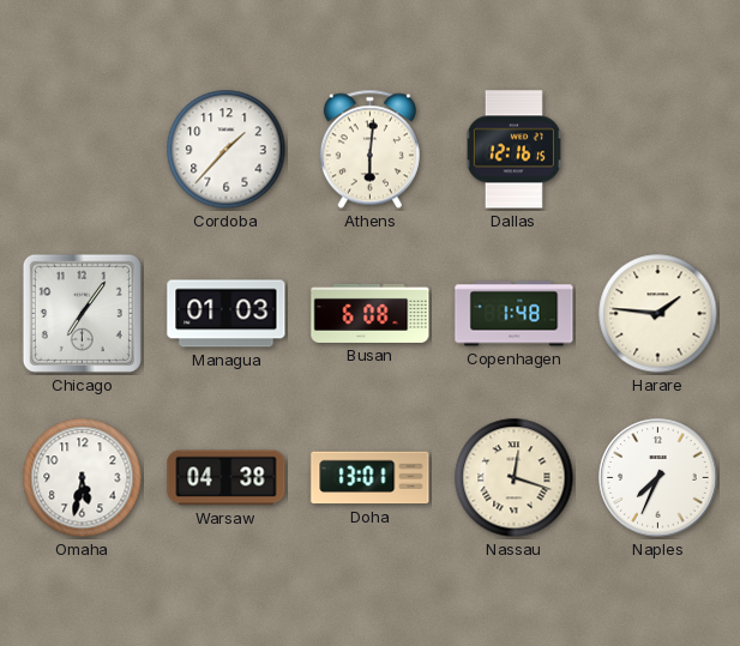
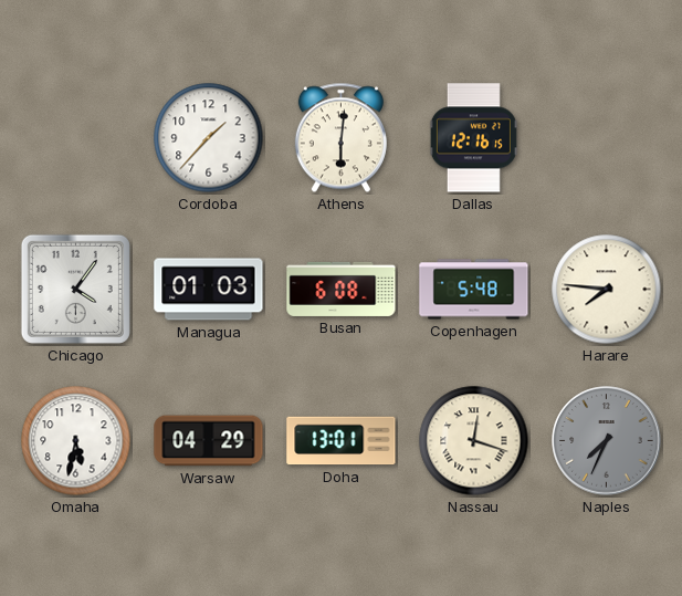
Chicago: 7:06 -> 4:06
Copenhagen: 1:48 -> 5:48
Harare: 1:46 -> 7:46
Warsaw: 04:38 -> 04:29
Naples dial: white -> grey
